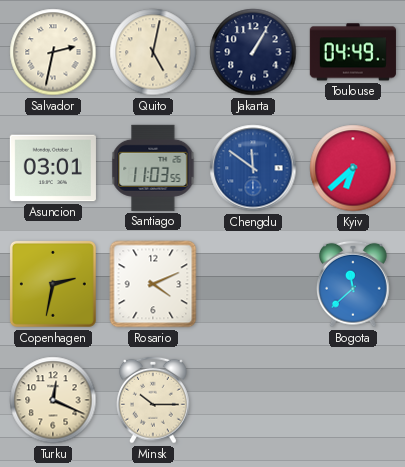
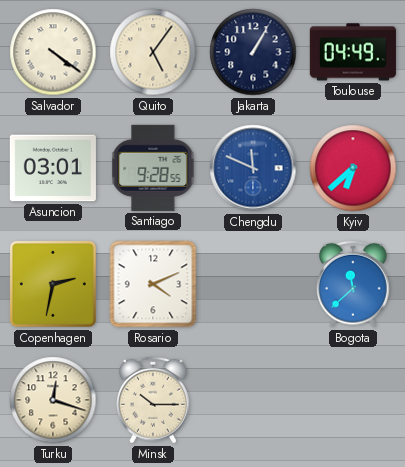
Salvador: 2:32 -> 4:21
Quito: 5:02 -> 5:06
Santiago: 11:03 -> 9:28
Chengdu: 11:51 -> 11:49
Turku: 12:19 -> 12:18
